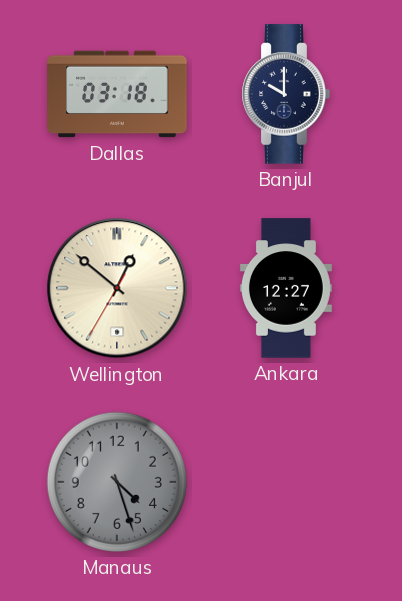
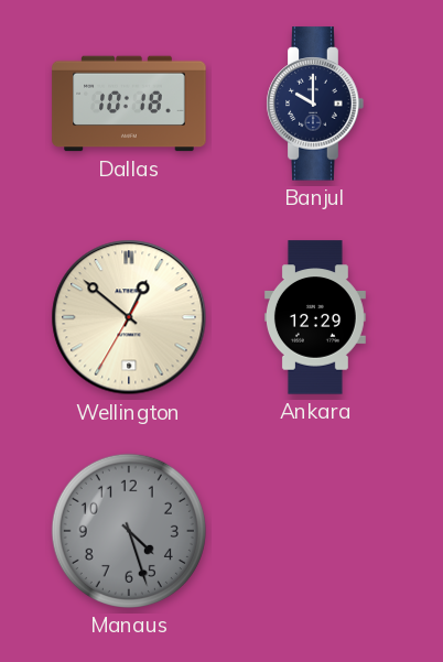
Dallas: 03:18 -> 10:18
Ankara: 12:27 -> 12:29
